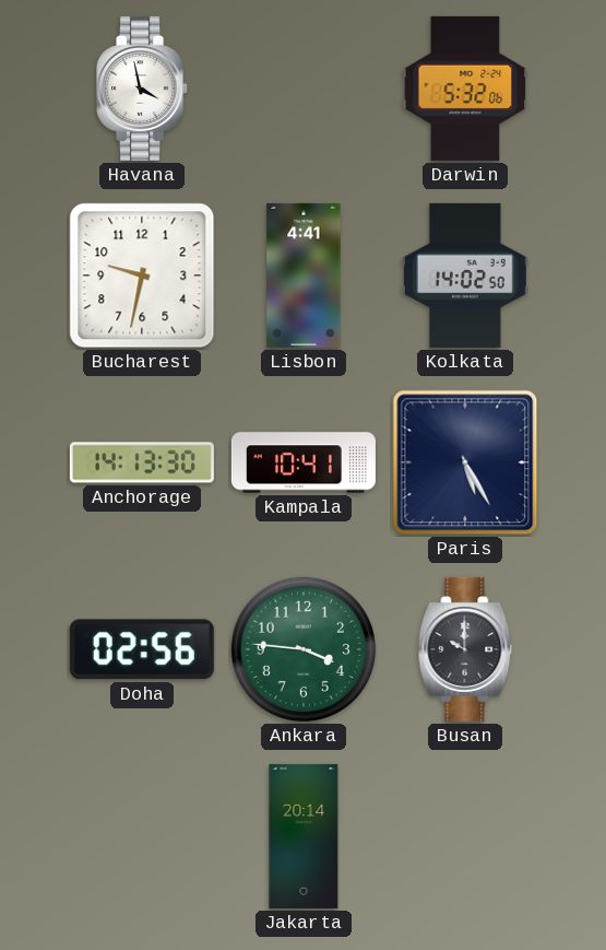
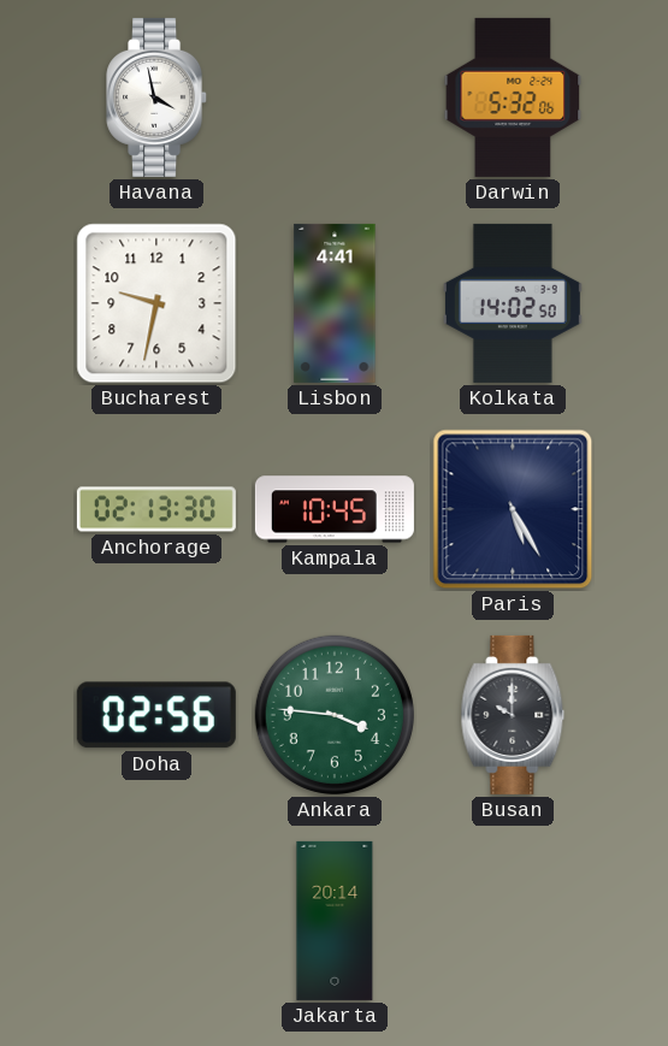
Anchorage: 14:13 -> 02:13
Kampala: 10:41 -> 10:45
